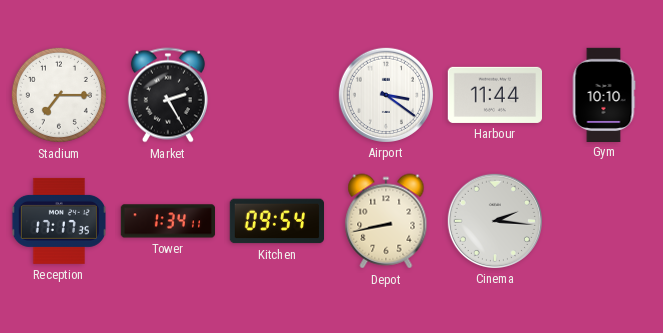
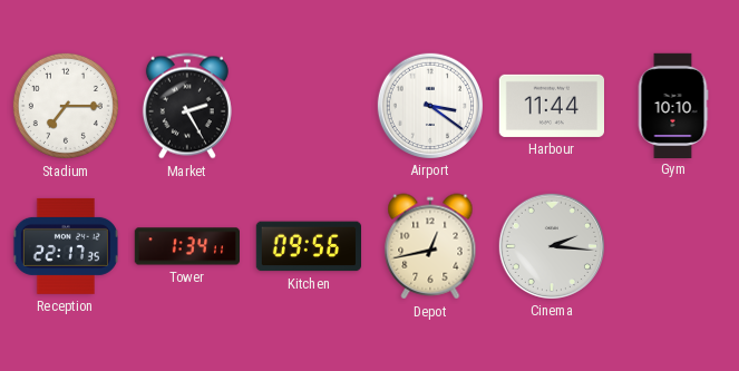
Reception: 17:17 -> 22:17
Kitchen: 09:54 -> 09:56
Depot: 8:43 -> 12:43
